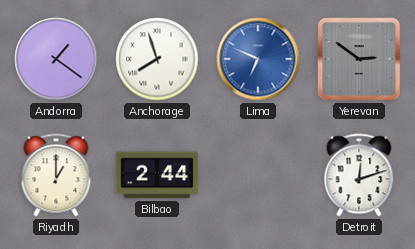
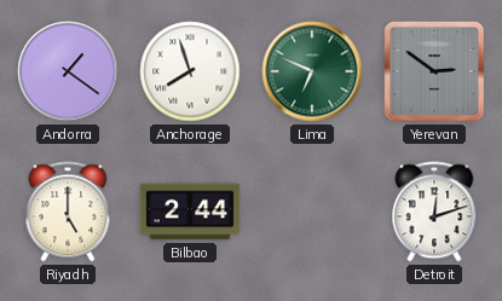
Lima dial: blue -> green
Riyadh: 1:00 -> 5:00
